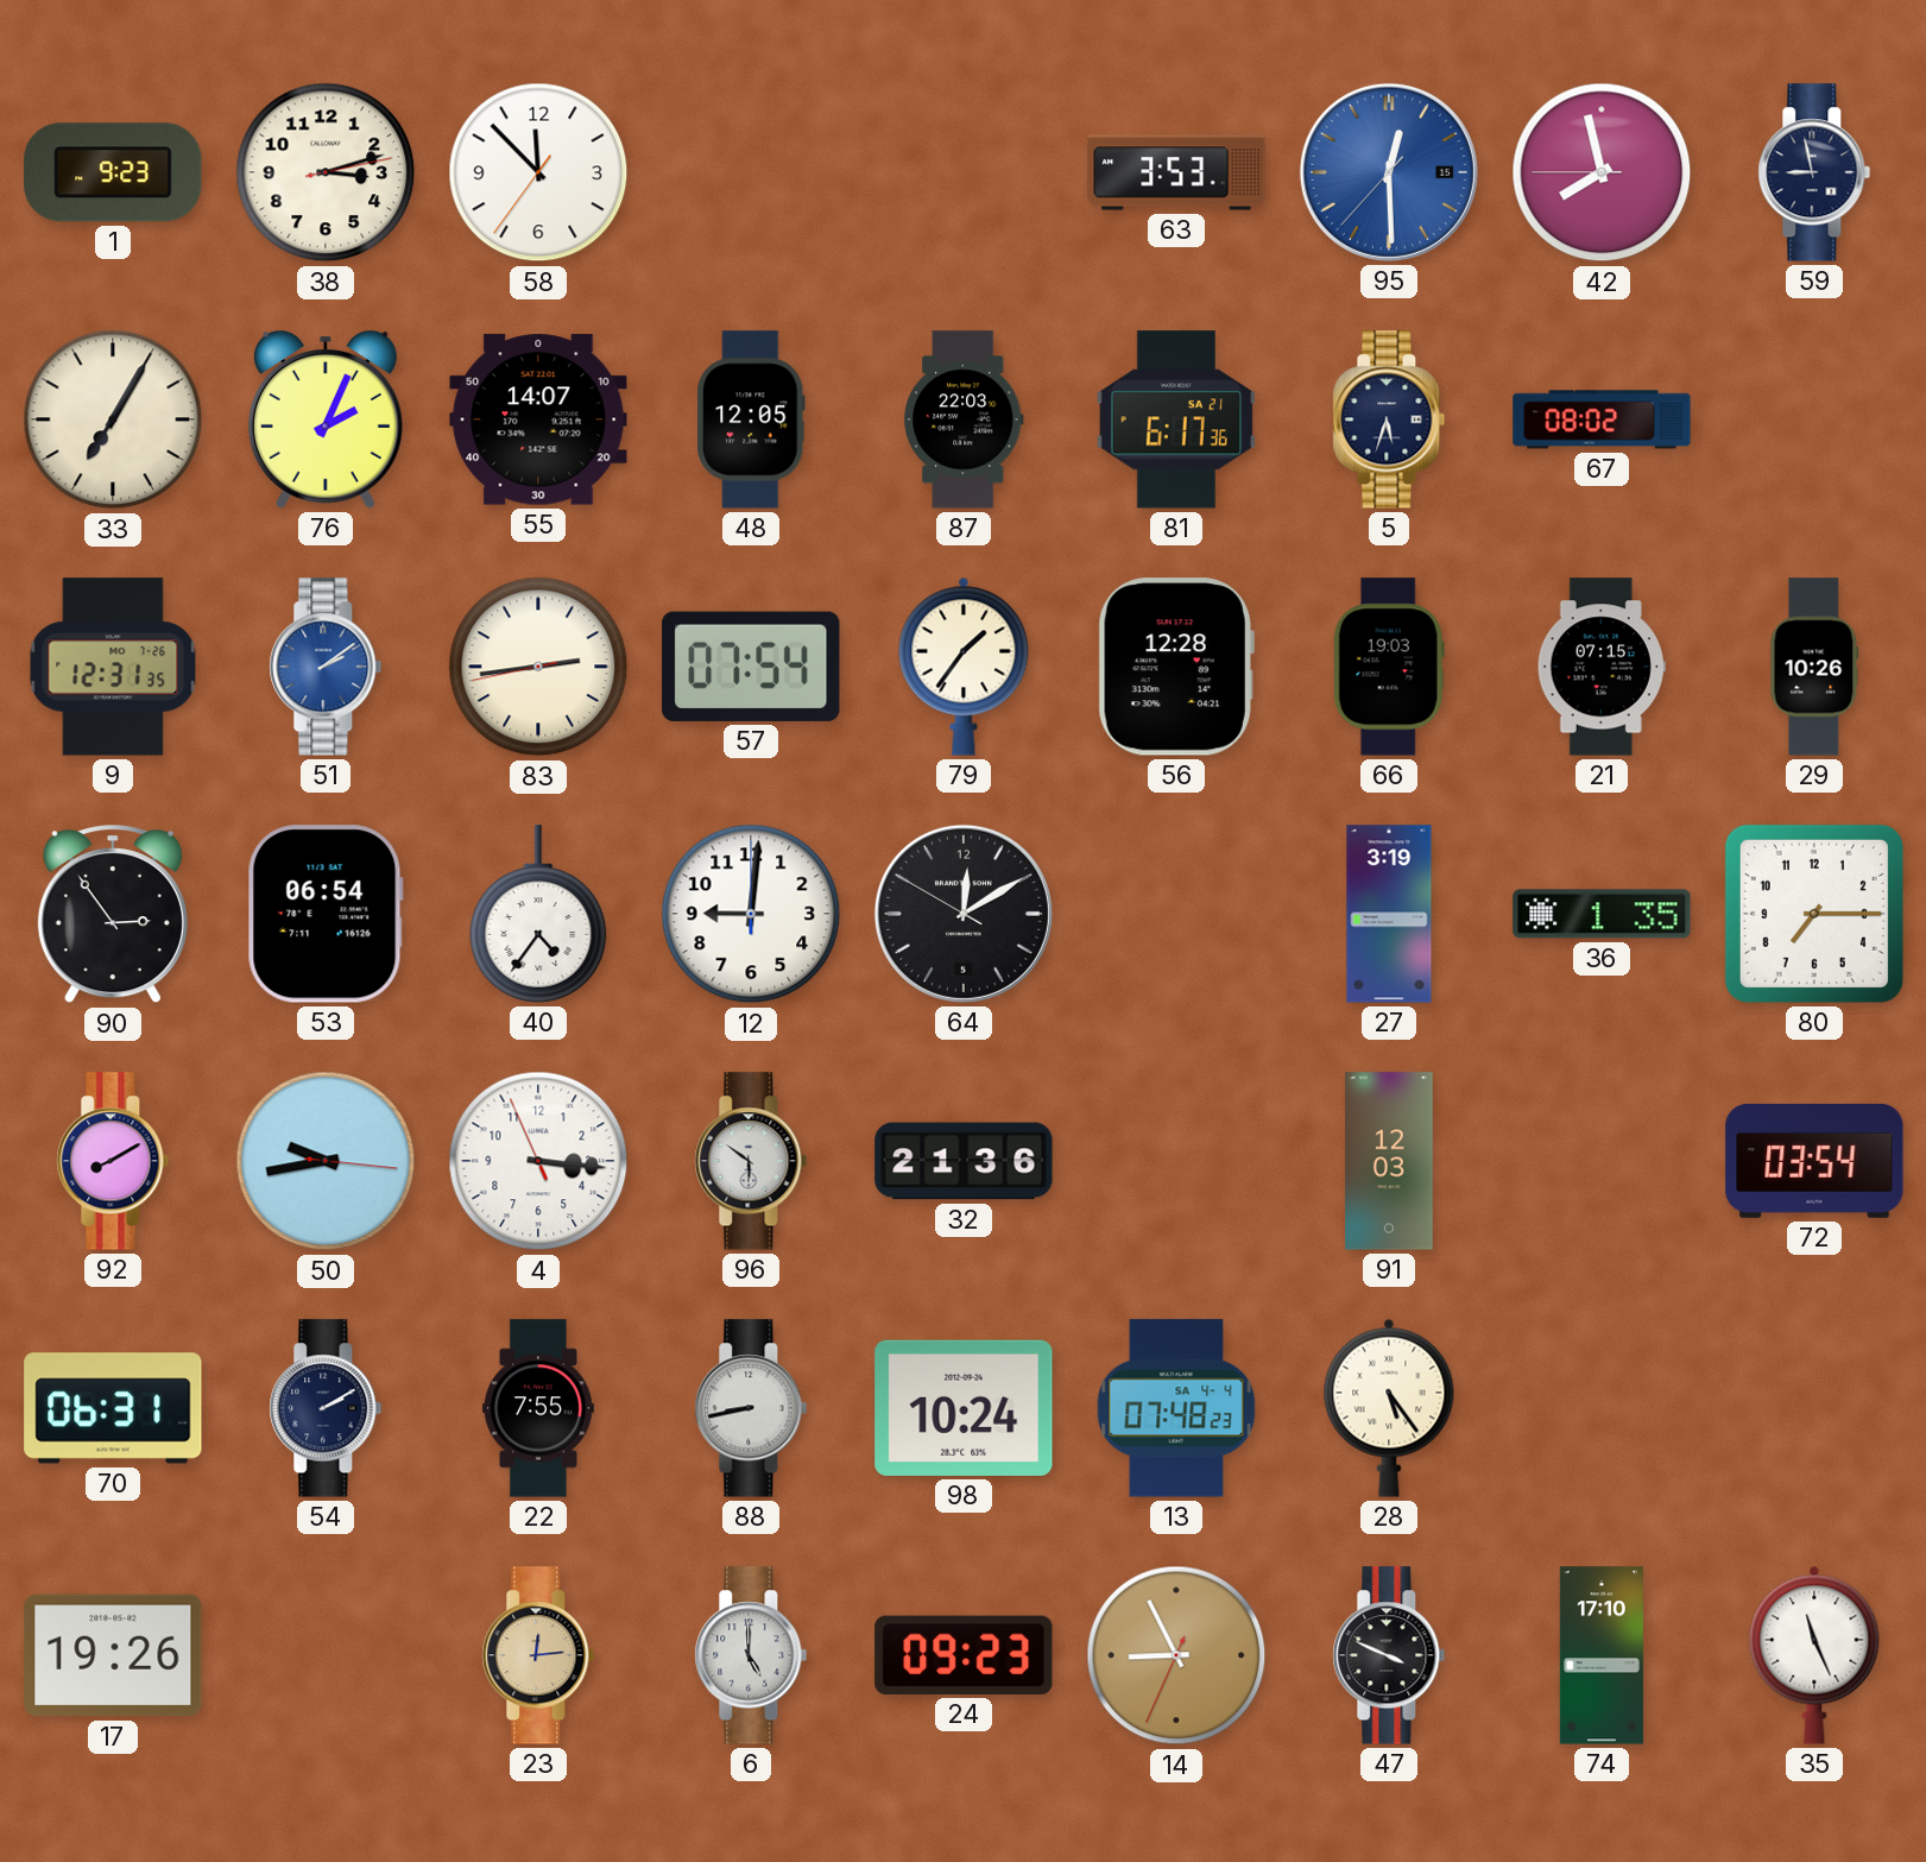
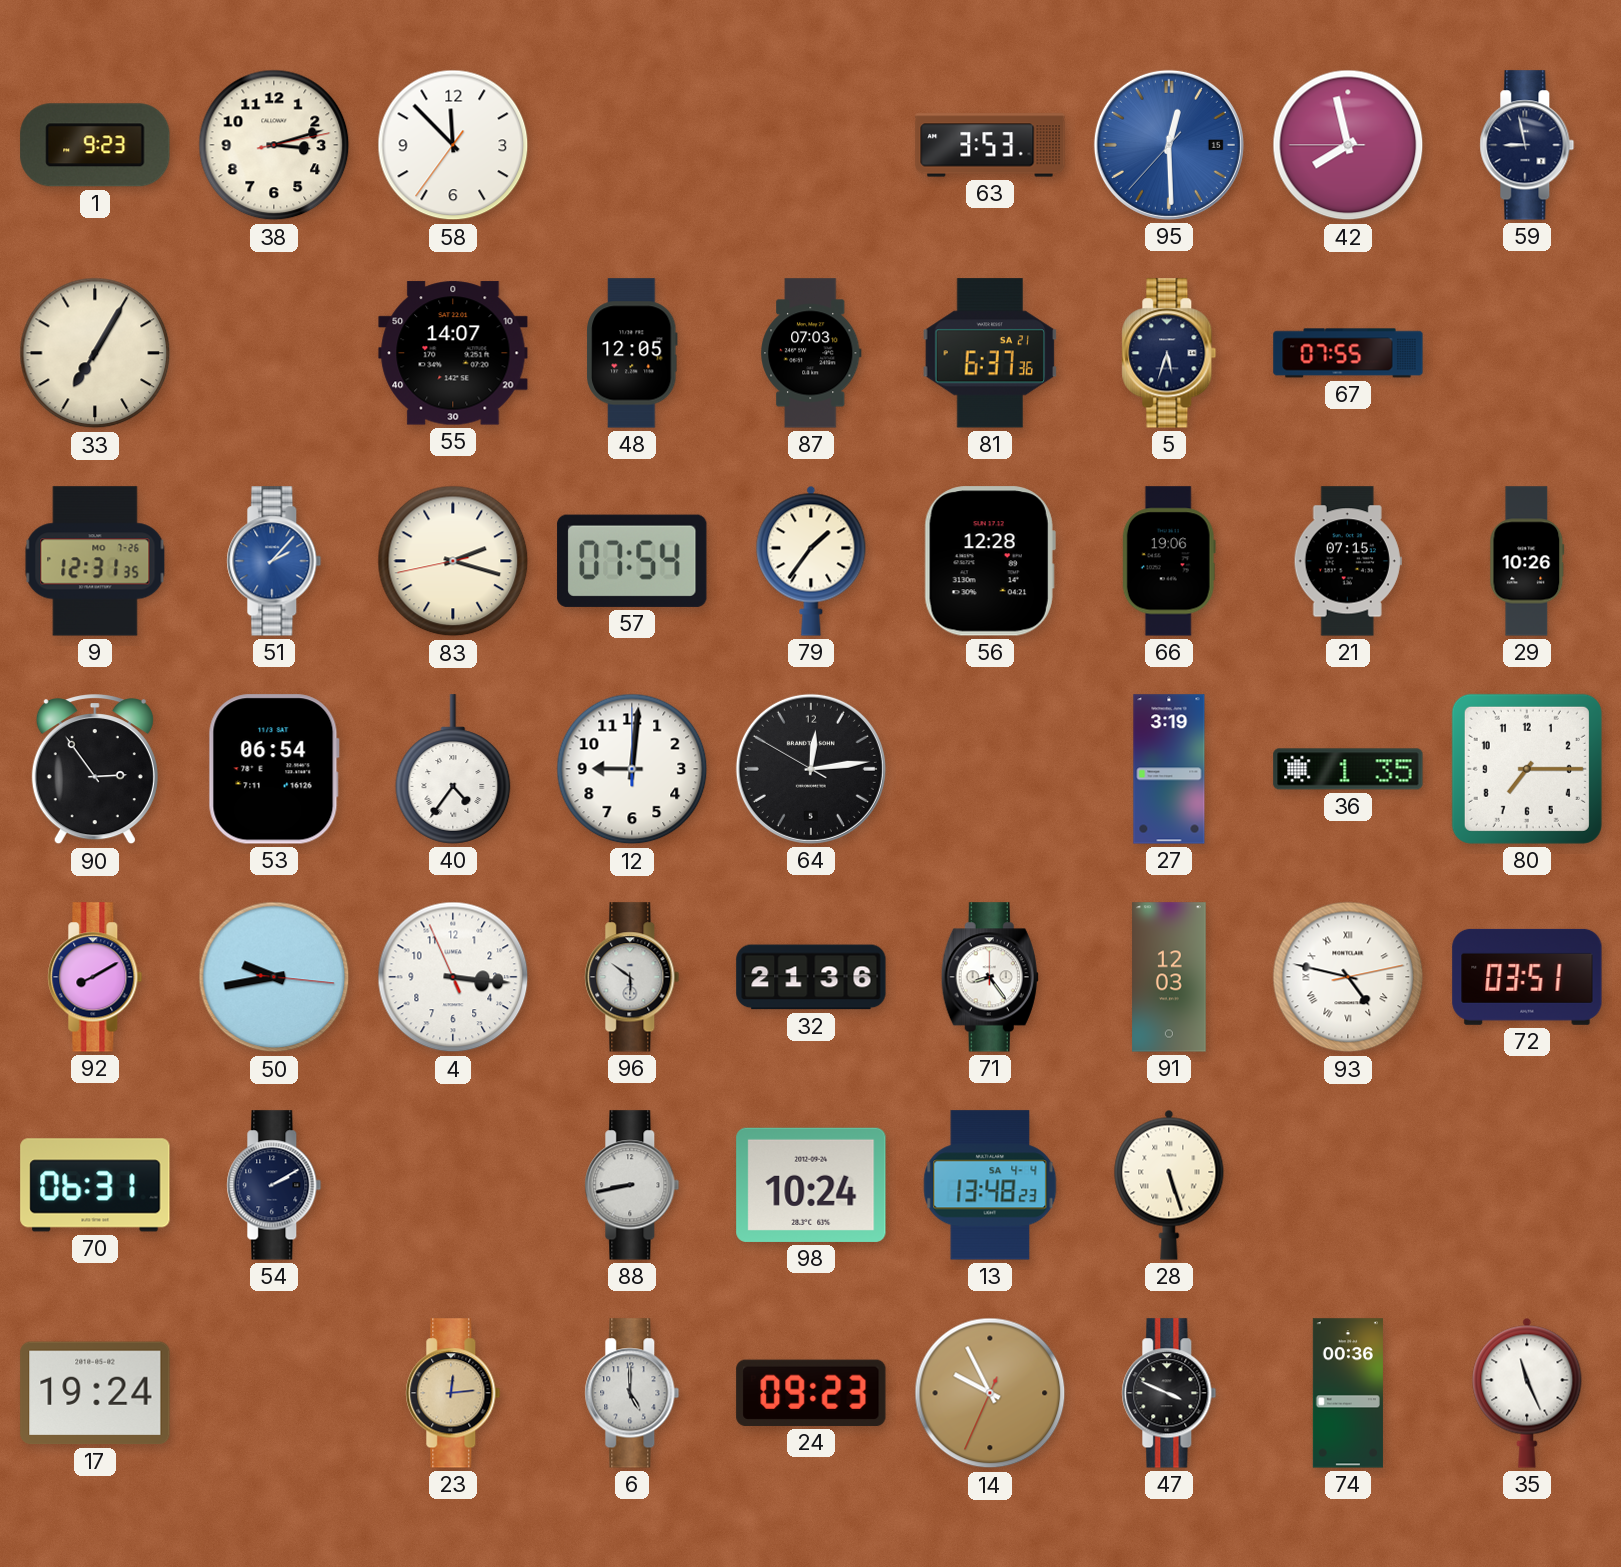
76: 2:04 -> none
87: 22:03 -> 07:03
81: 6:17 -> 6:37
67: 08:02 -> 07:55
51: 2:09 -> 2:07
83: 2:43 -> 2:17
66: 19:03 -> 19:06
64: 12:09 -> 12:13
71: none -> 8:24
93: none -> 4:47
72: 03:54 -> 03:51
22: 7:55 -> none
13: 07:48 -> 13:48
28: 5:24 -> 5:27
17: 19:26 -> 19:24
14: 8:55 -> 9:55
74: 17:10 -> 00:36
